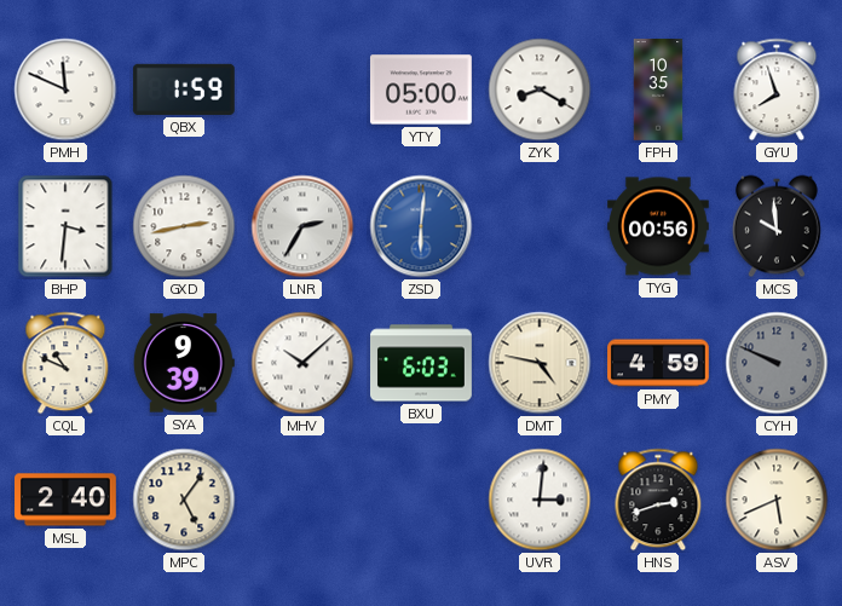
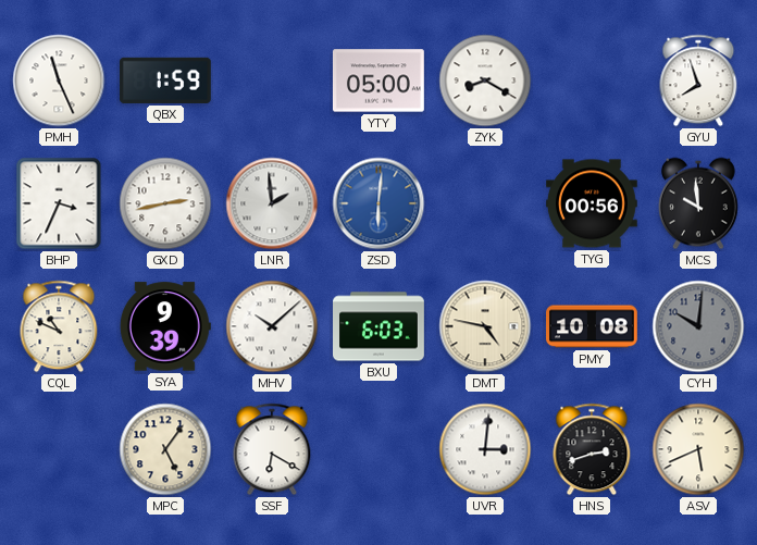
PMH: 11:49 -> 11:26
FPH: 10:35 -> none
BHP: 3:31 -> 3:34
LNR: 2:35 -> 1:59
PMY: 4:59 -> 10:08
CYH: 9:49 -> 10:01
MSL: 2:40 -> none
SSF: none -> 6:20
